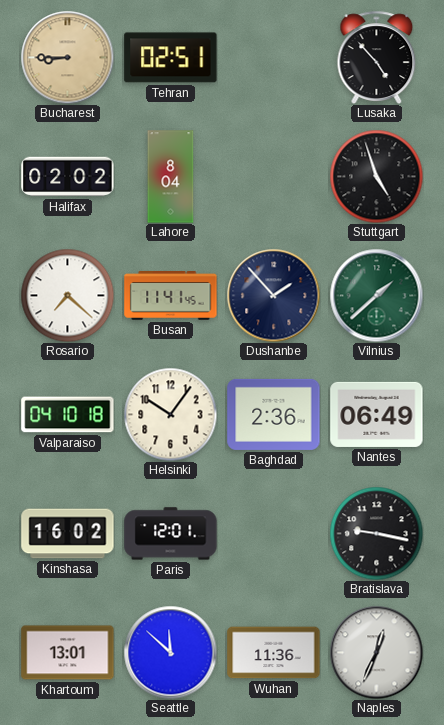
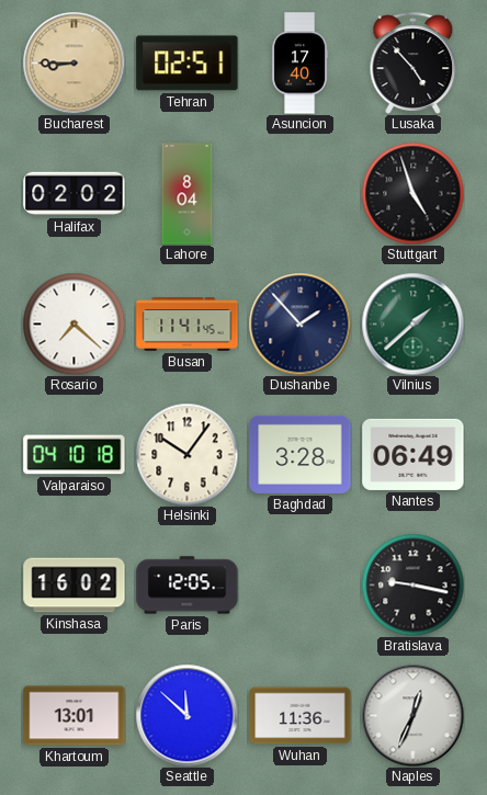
Asuncion: none -> 17:40
Baghdad: 2:36 -> 3:28
Paris: 12:01 -> 12:05
